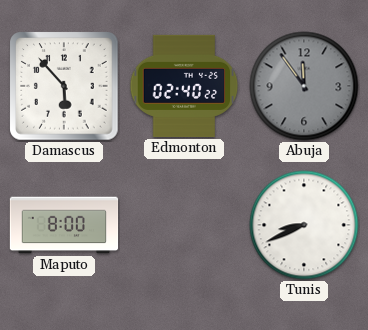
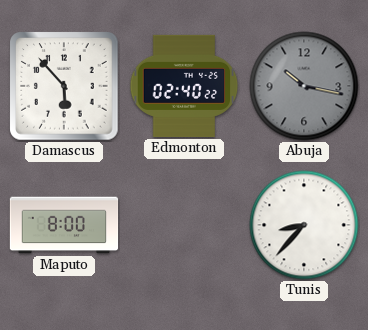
Abuja: 11:54 -> 10:17
Tunis: 8:41 -> 8:37
